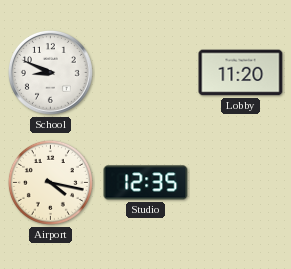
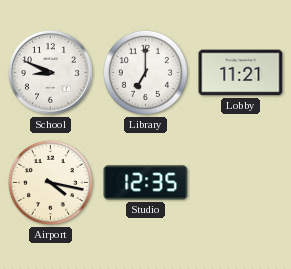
Library: none -> 7:00
Lobby: 11:20 -> 11:21
